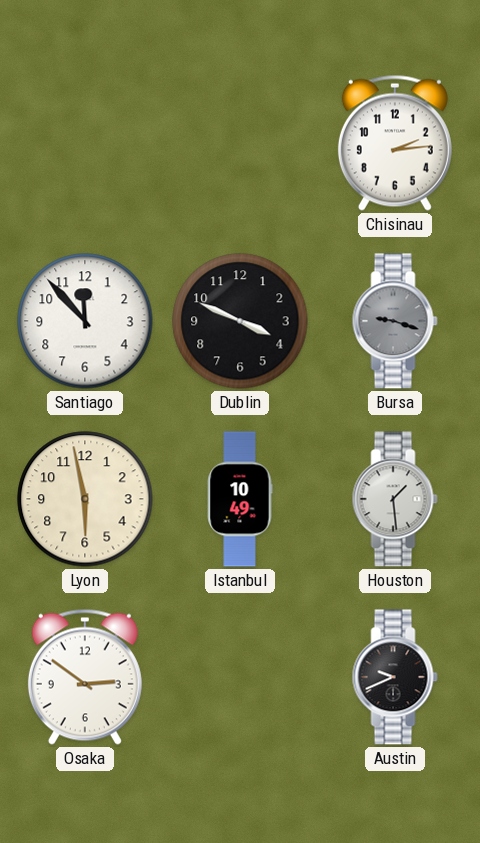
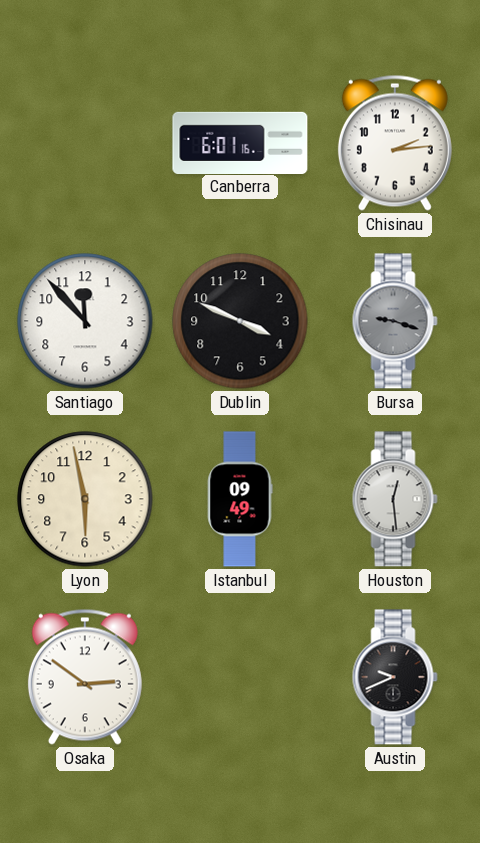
Canberra: none -> 6:01
Istanbul: 10:49 -> 09:49
Houston: 1:29 -> 12:29
